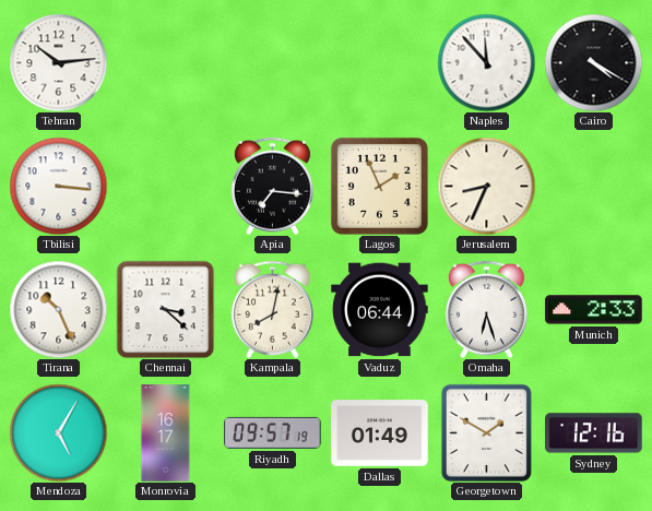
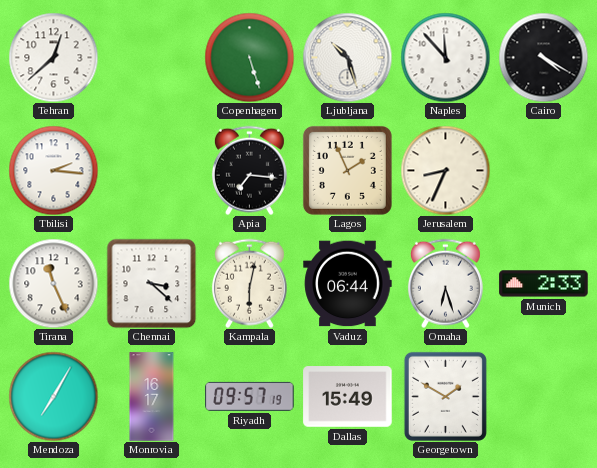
Tehran: 10:14 -> 12:38
Copenhagen: none -> 5:27
Ljubljana: none -> 10:27
Tbilisi: 3:16 -> 2:16
Tirana: 10:26 -> 11:26
Kampala: 8:02 -> 6:02
Mendoza: 5:05 -> 7:05
Dallas: 01:49 -> 15:49
Sydney: 12:16 -> none
